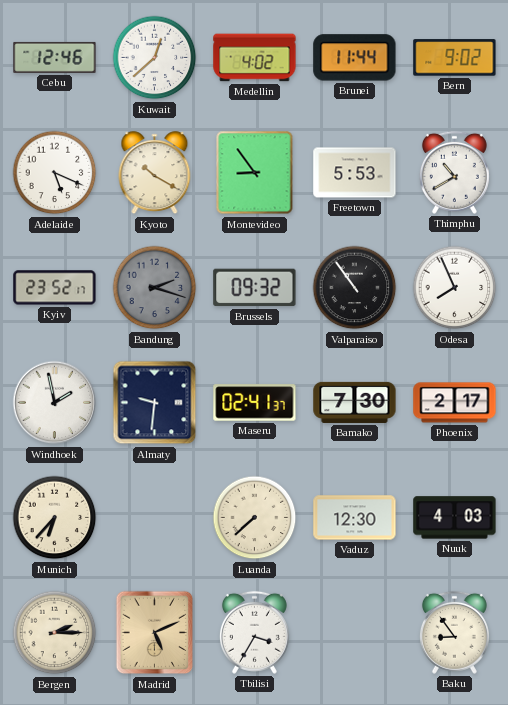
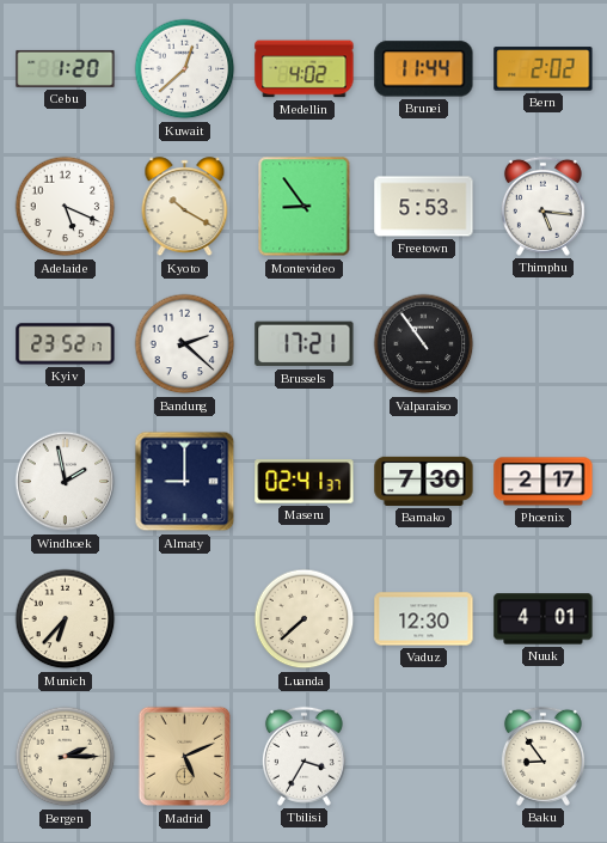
Cebu: 12:46 -> 1:20
Bern: 9:02 -> 2:02
Thimphu: 10:40 -> 5:16
Bandung: 2:18 -> 2:22
Bandung dial: grey -> white
Brussels: 09:32 -> 17:21
Odesa: 7:56 -> none
Almaty: 9:31 -> 9:00
Nuuk: 4:03 -> 4:01
